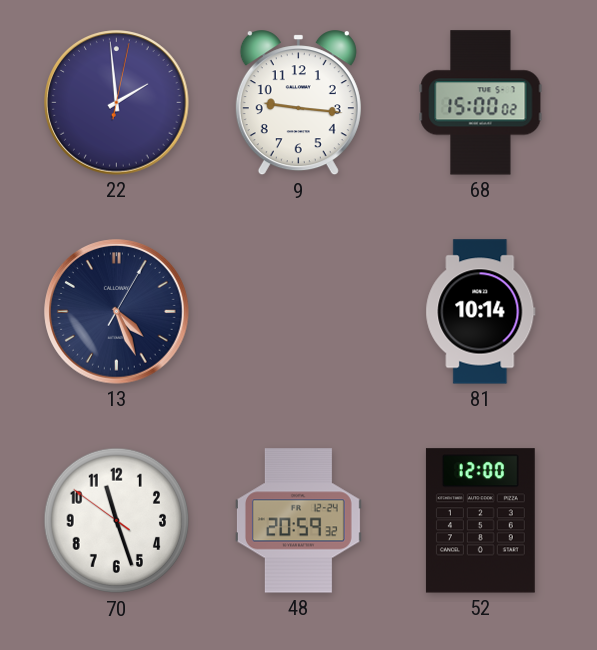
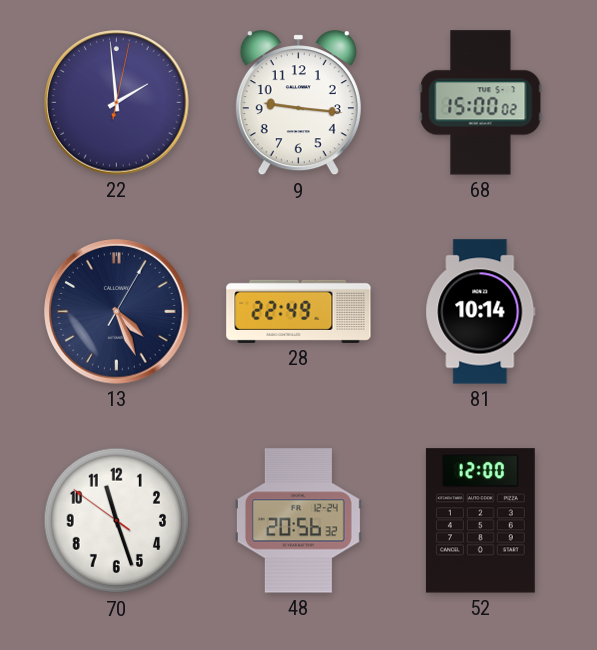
28: none -> 22:49
48: 20:59 -> 20:56
